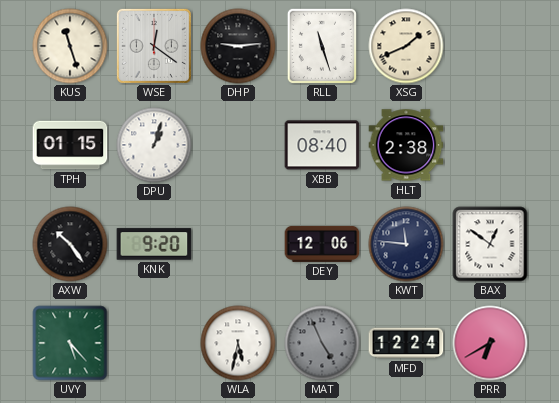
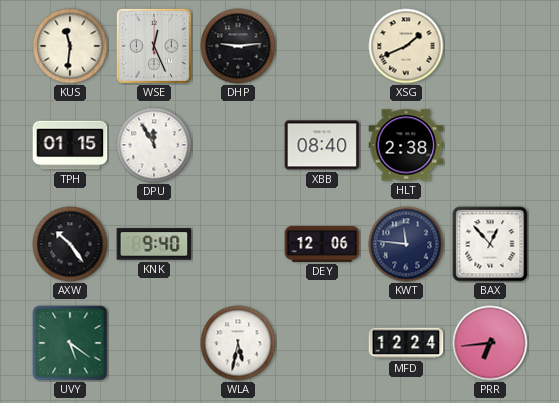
KUS: 11:27 -> 11:31
WSE: 12:21 -> 12:26
RLL: 11:27 -> none
DPU: 1:03 -> 11:55
KNK: 9:20 -> 9:40
BAX: 12:51 -> 12:53
UVY: 5:23 -> 5:21
MAT: 4:56 -> none
PRR: 6:40 -> 6:44
